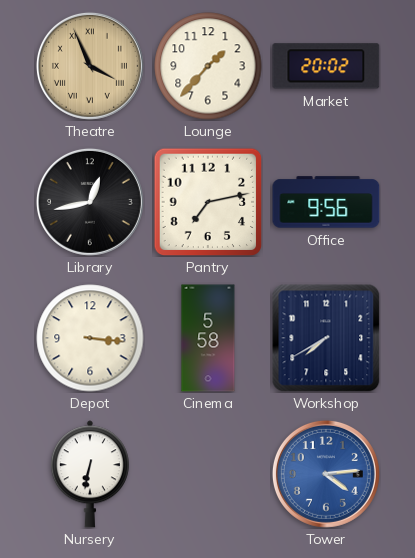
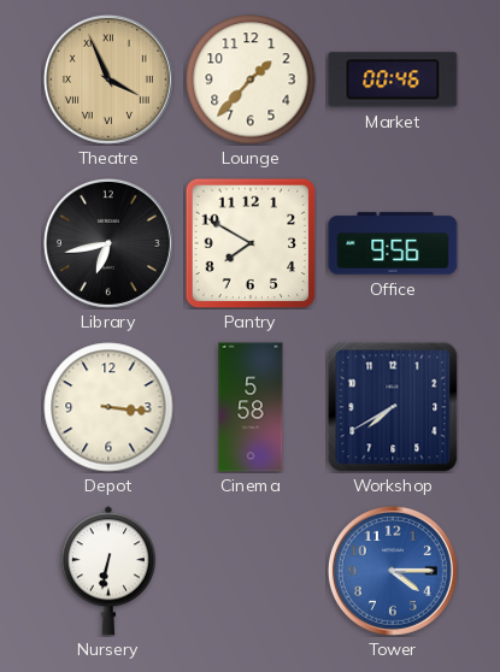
Market: 20:02 -> 00:46
Library: 12:43 -> 6:43
Pantry: 7:13 -> 7:50
Tower: 4:14 -> 4:15
